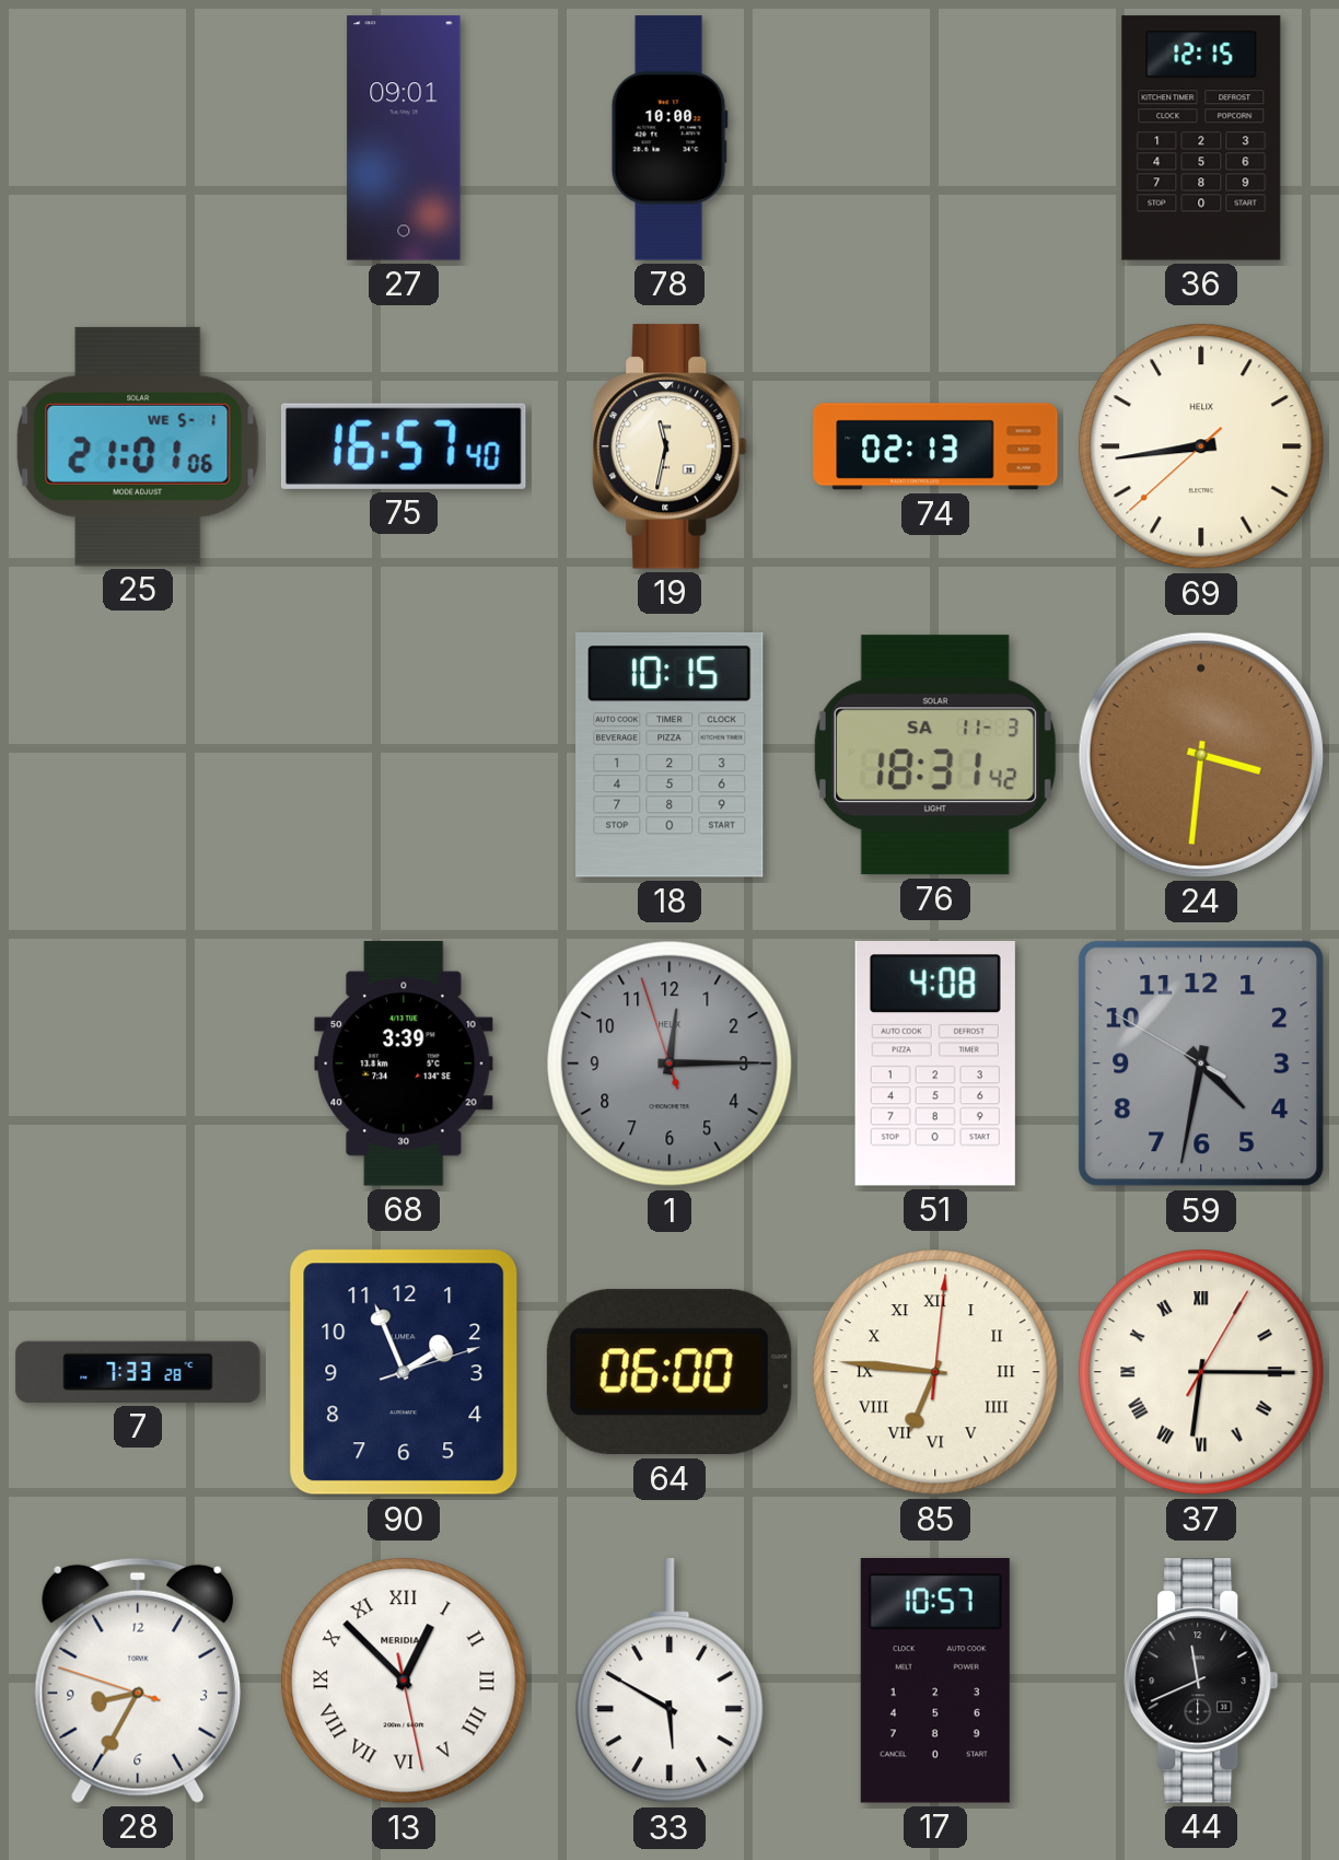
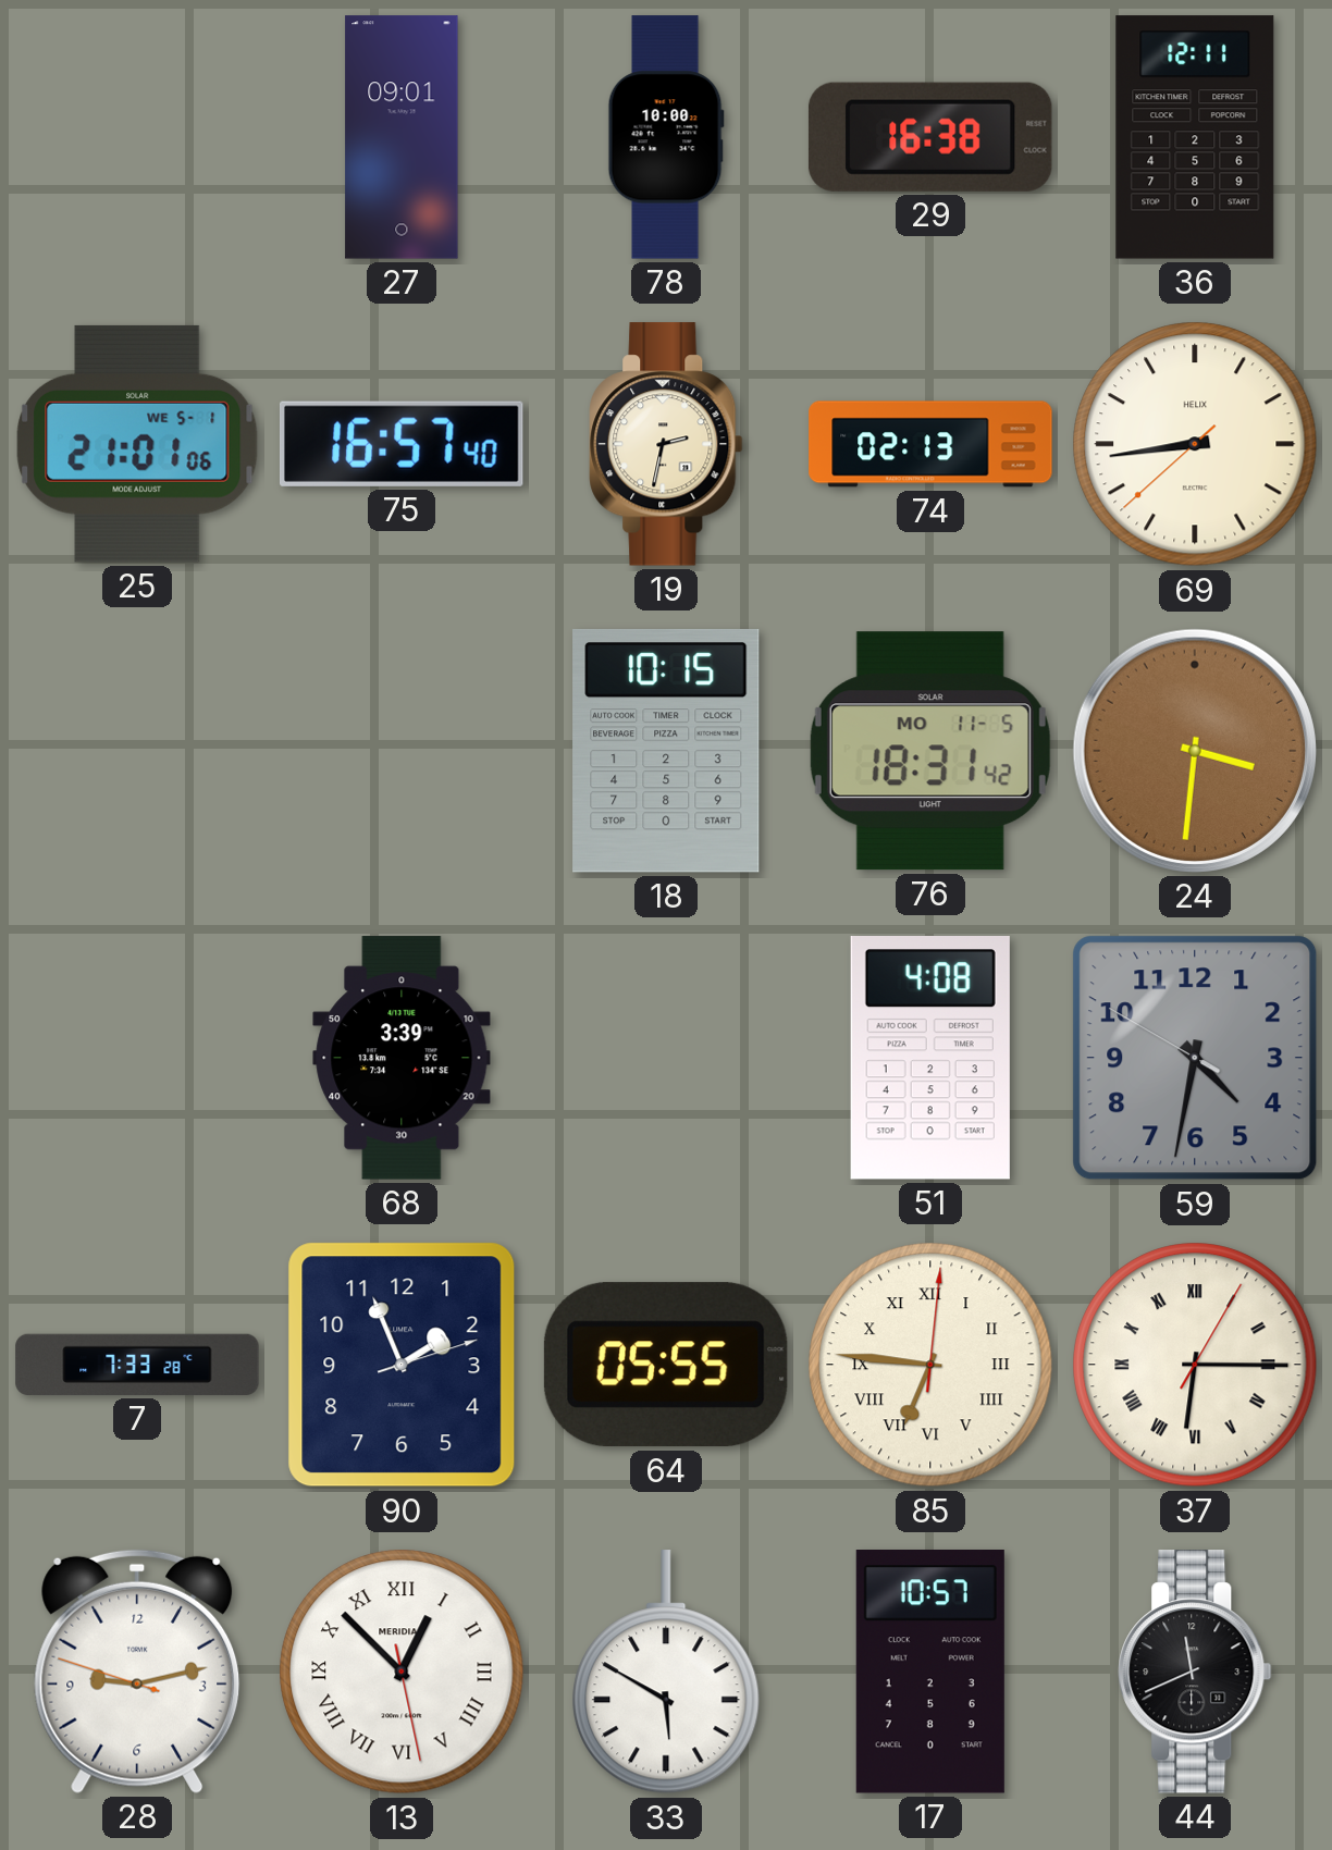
29: none -> 16:38
36: 12:15 -> 12:11
19: 11:32 -> 2:32
76 date: SA 11-3 -> MO 11-5
1: 12:14 -> none
64: 06:00 -> 05:55
28: 8:34 -> 9:12
